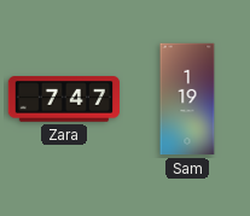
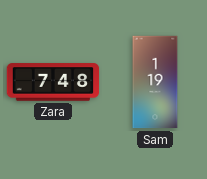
Zara: 7:47 -> 7:48
